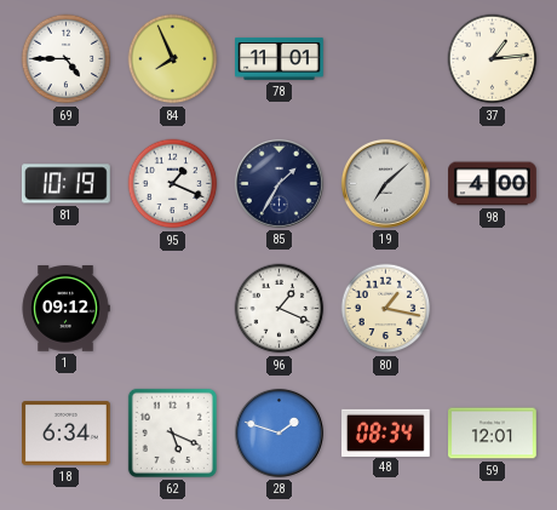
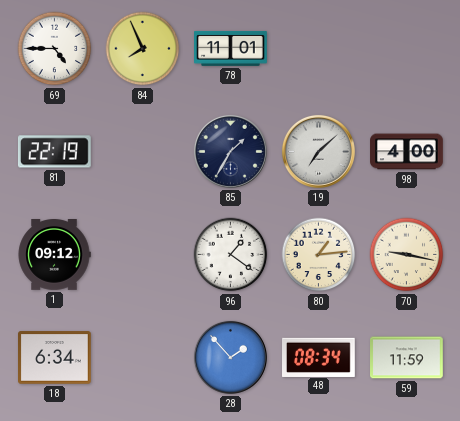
37: 1:14 -> none
81: 10:19 -> 22:19
95: 1:19 -> none
96: 1:19 -> 1:21
80: 1:17 -> 1:14
70: none -> 9:17
62: 5:19 -> none
28: 1:48 -> 1:53
59: 12:01 -> 11:59
